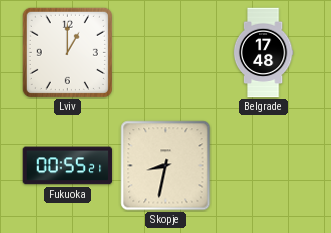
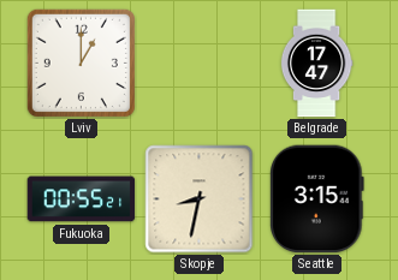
Belgrade: 17:48 -> 17:47
Seattle: none -> 3:15
